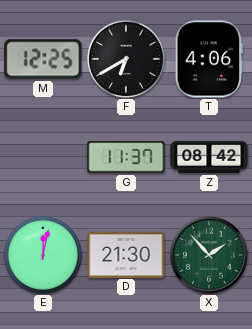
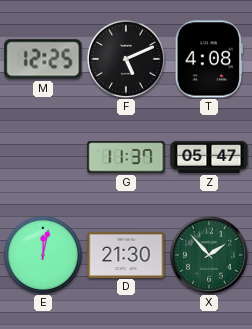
F: 6:40 -> 5:11
T: 4:06 -> 4:08
Z: 08:42 -> 05:47
